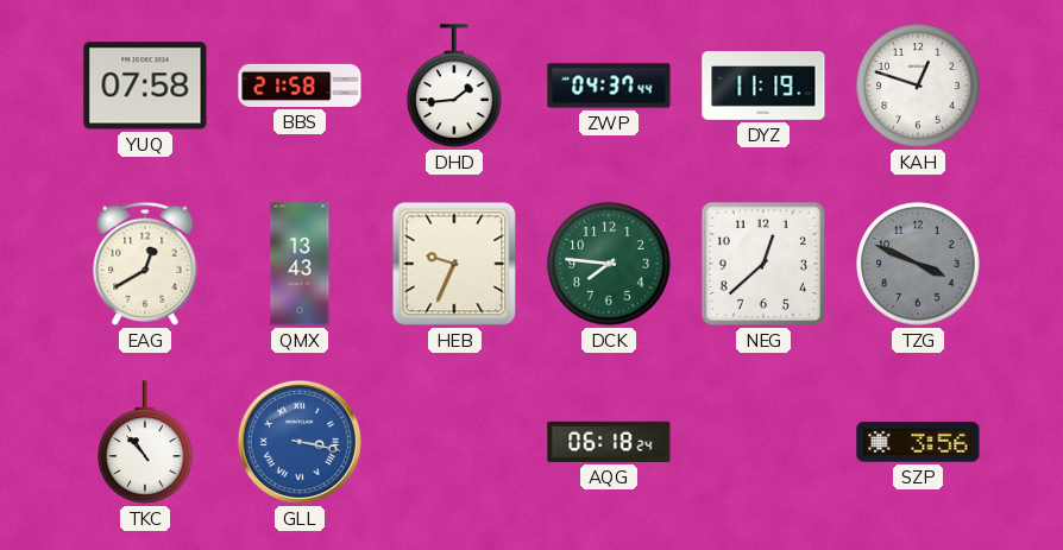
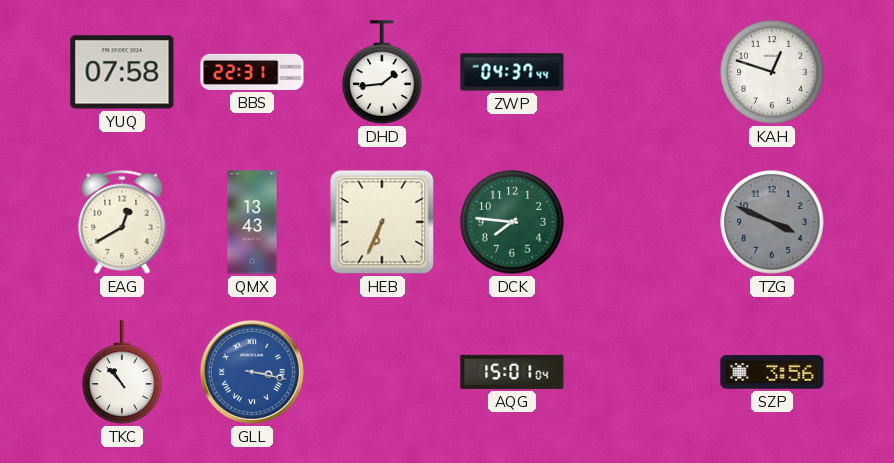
BBS: 21:58 -> 22:31
DYZ: 11:19 -> none
HEB: 9:34 -> 6:34
NEG: 12:38 -> none
AQG: 06:18 -> 15:01
